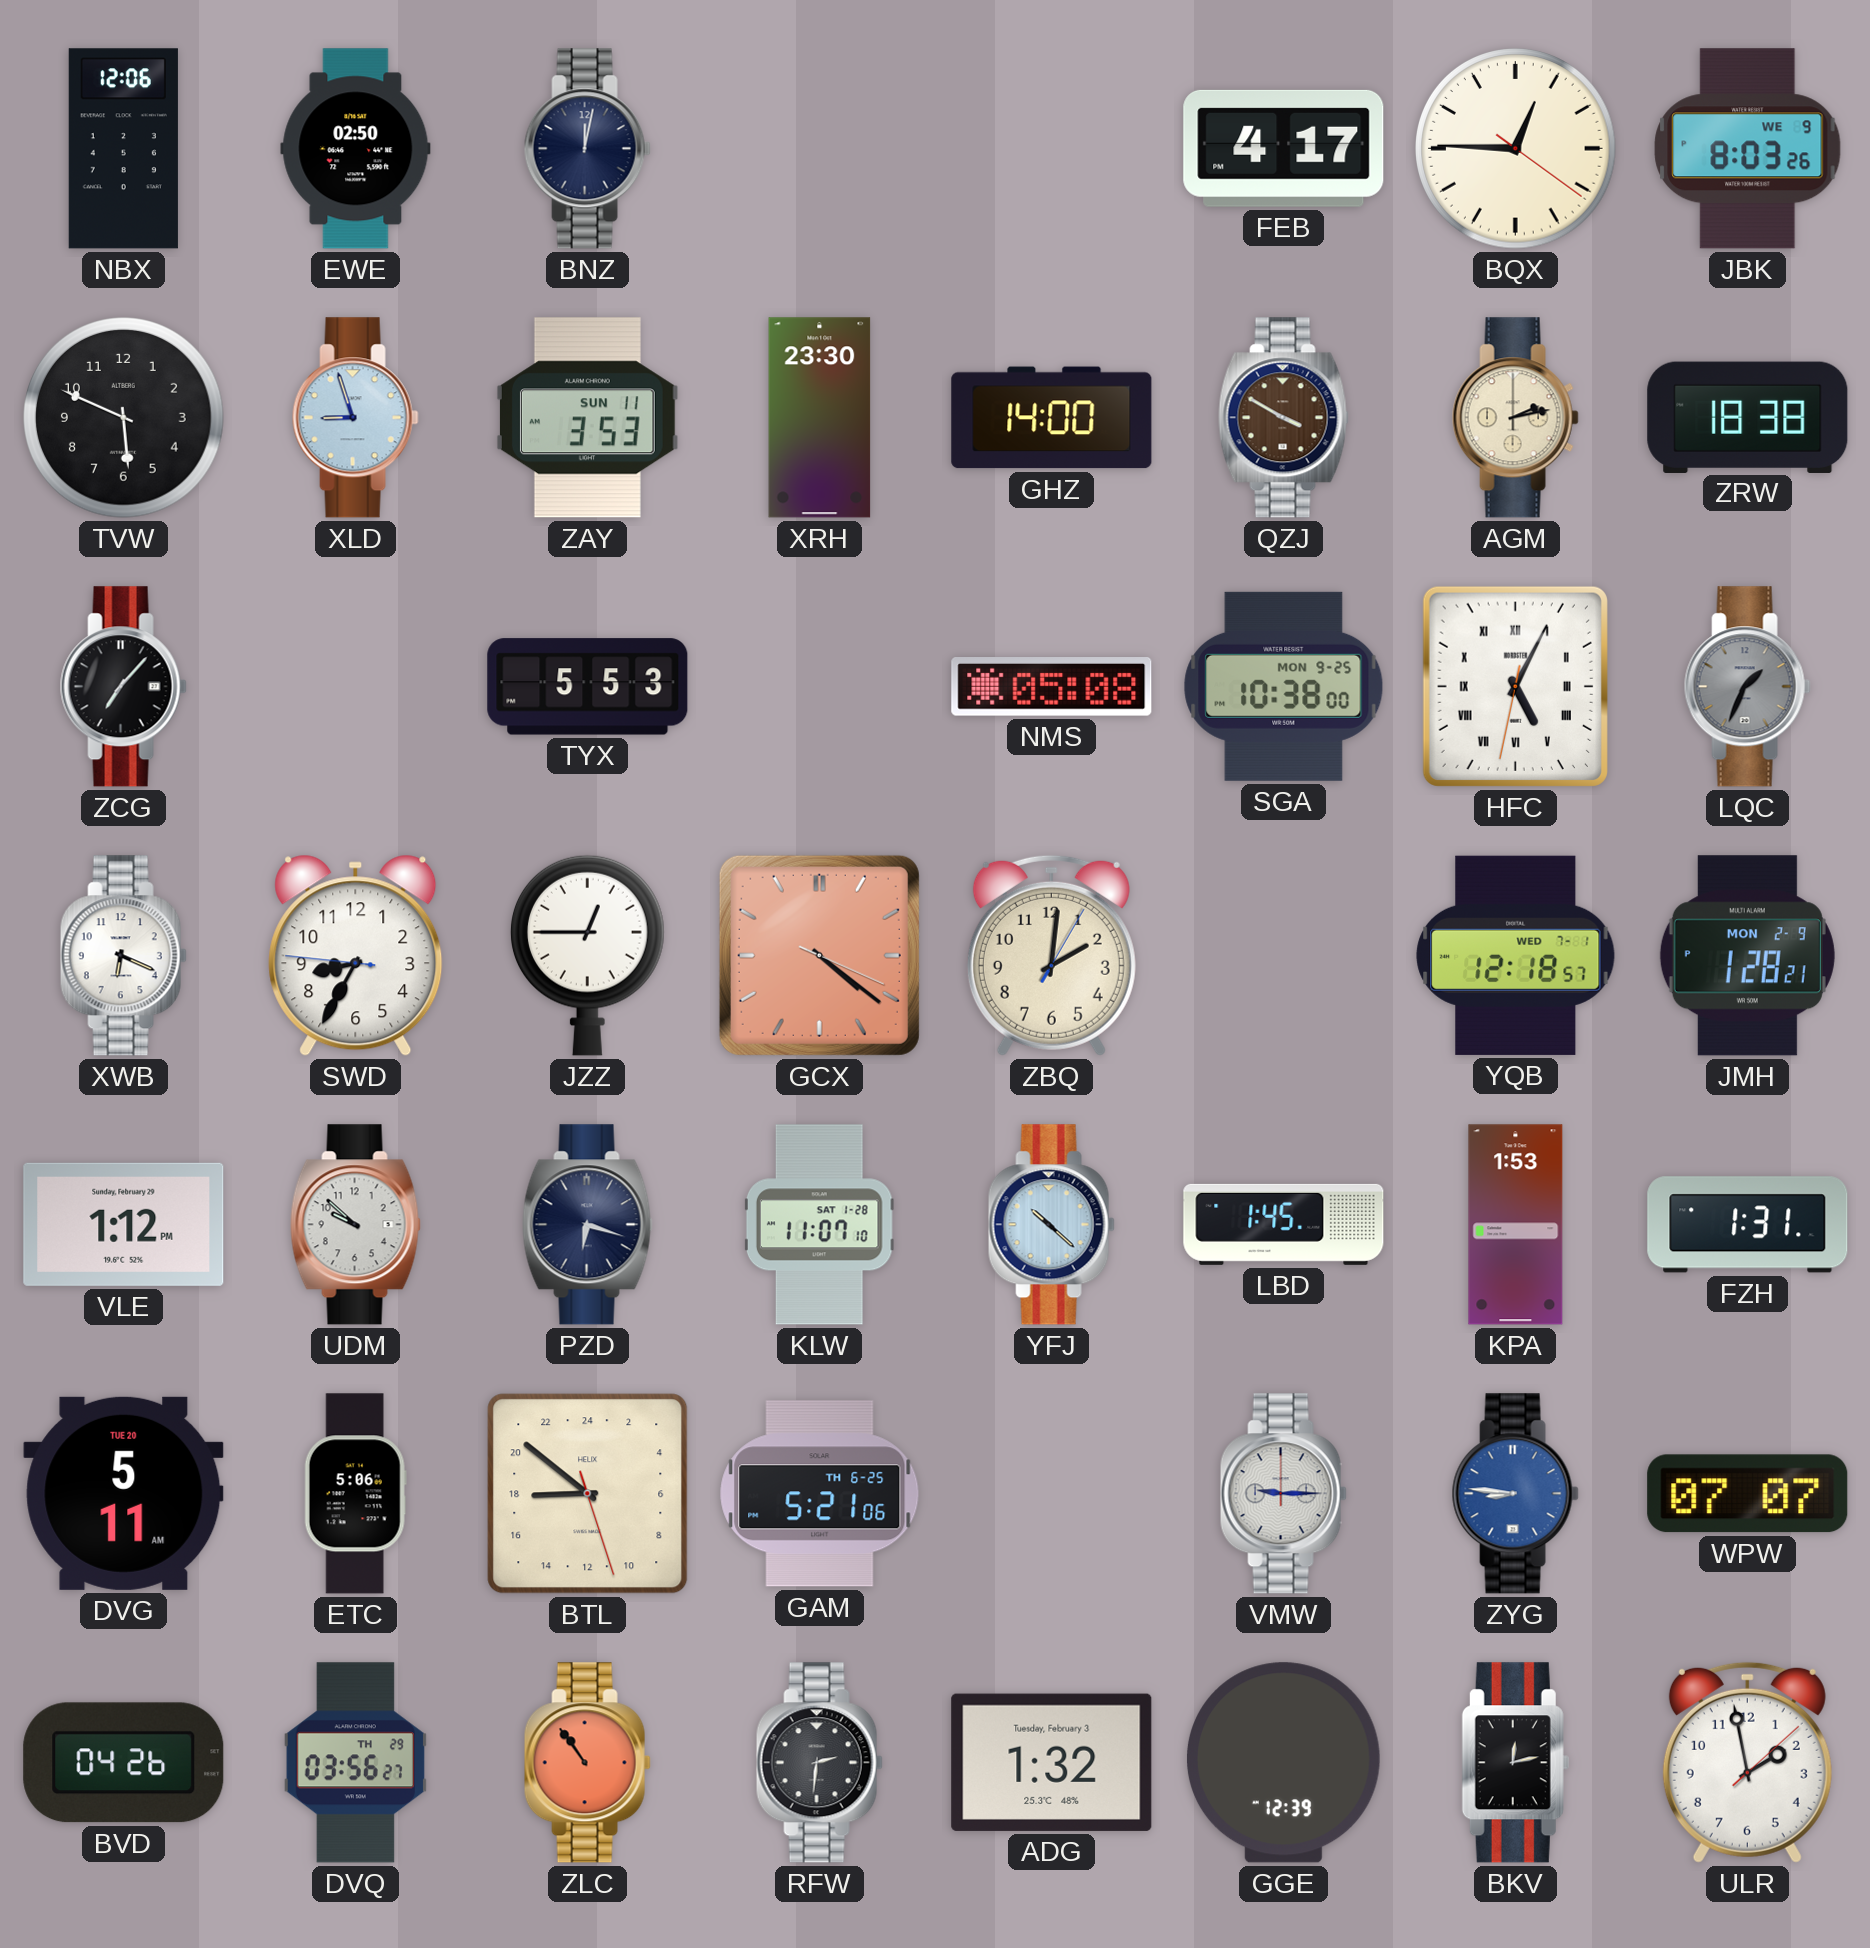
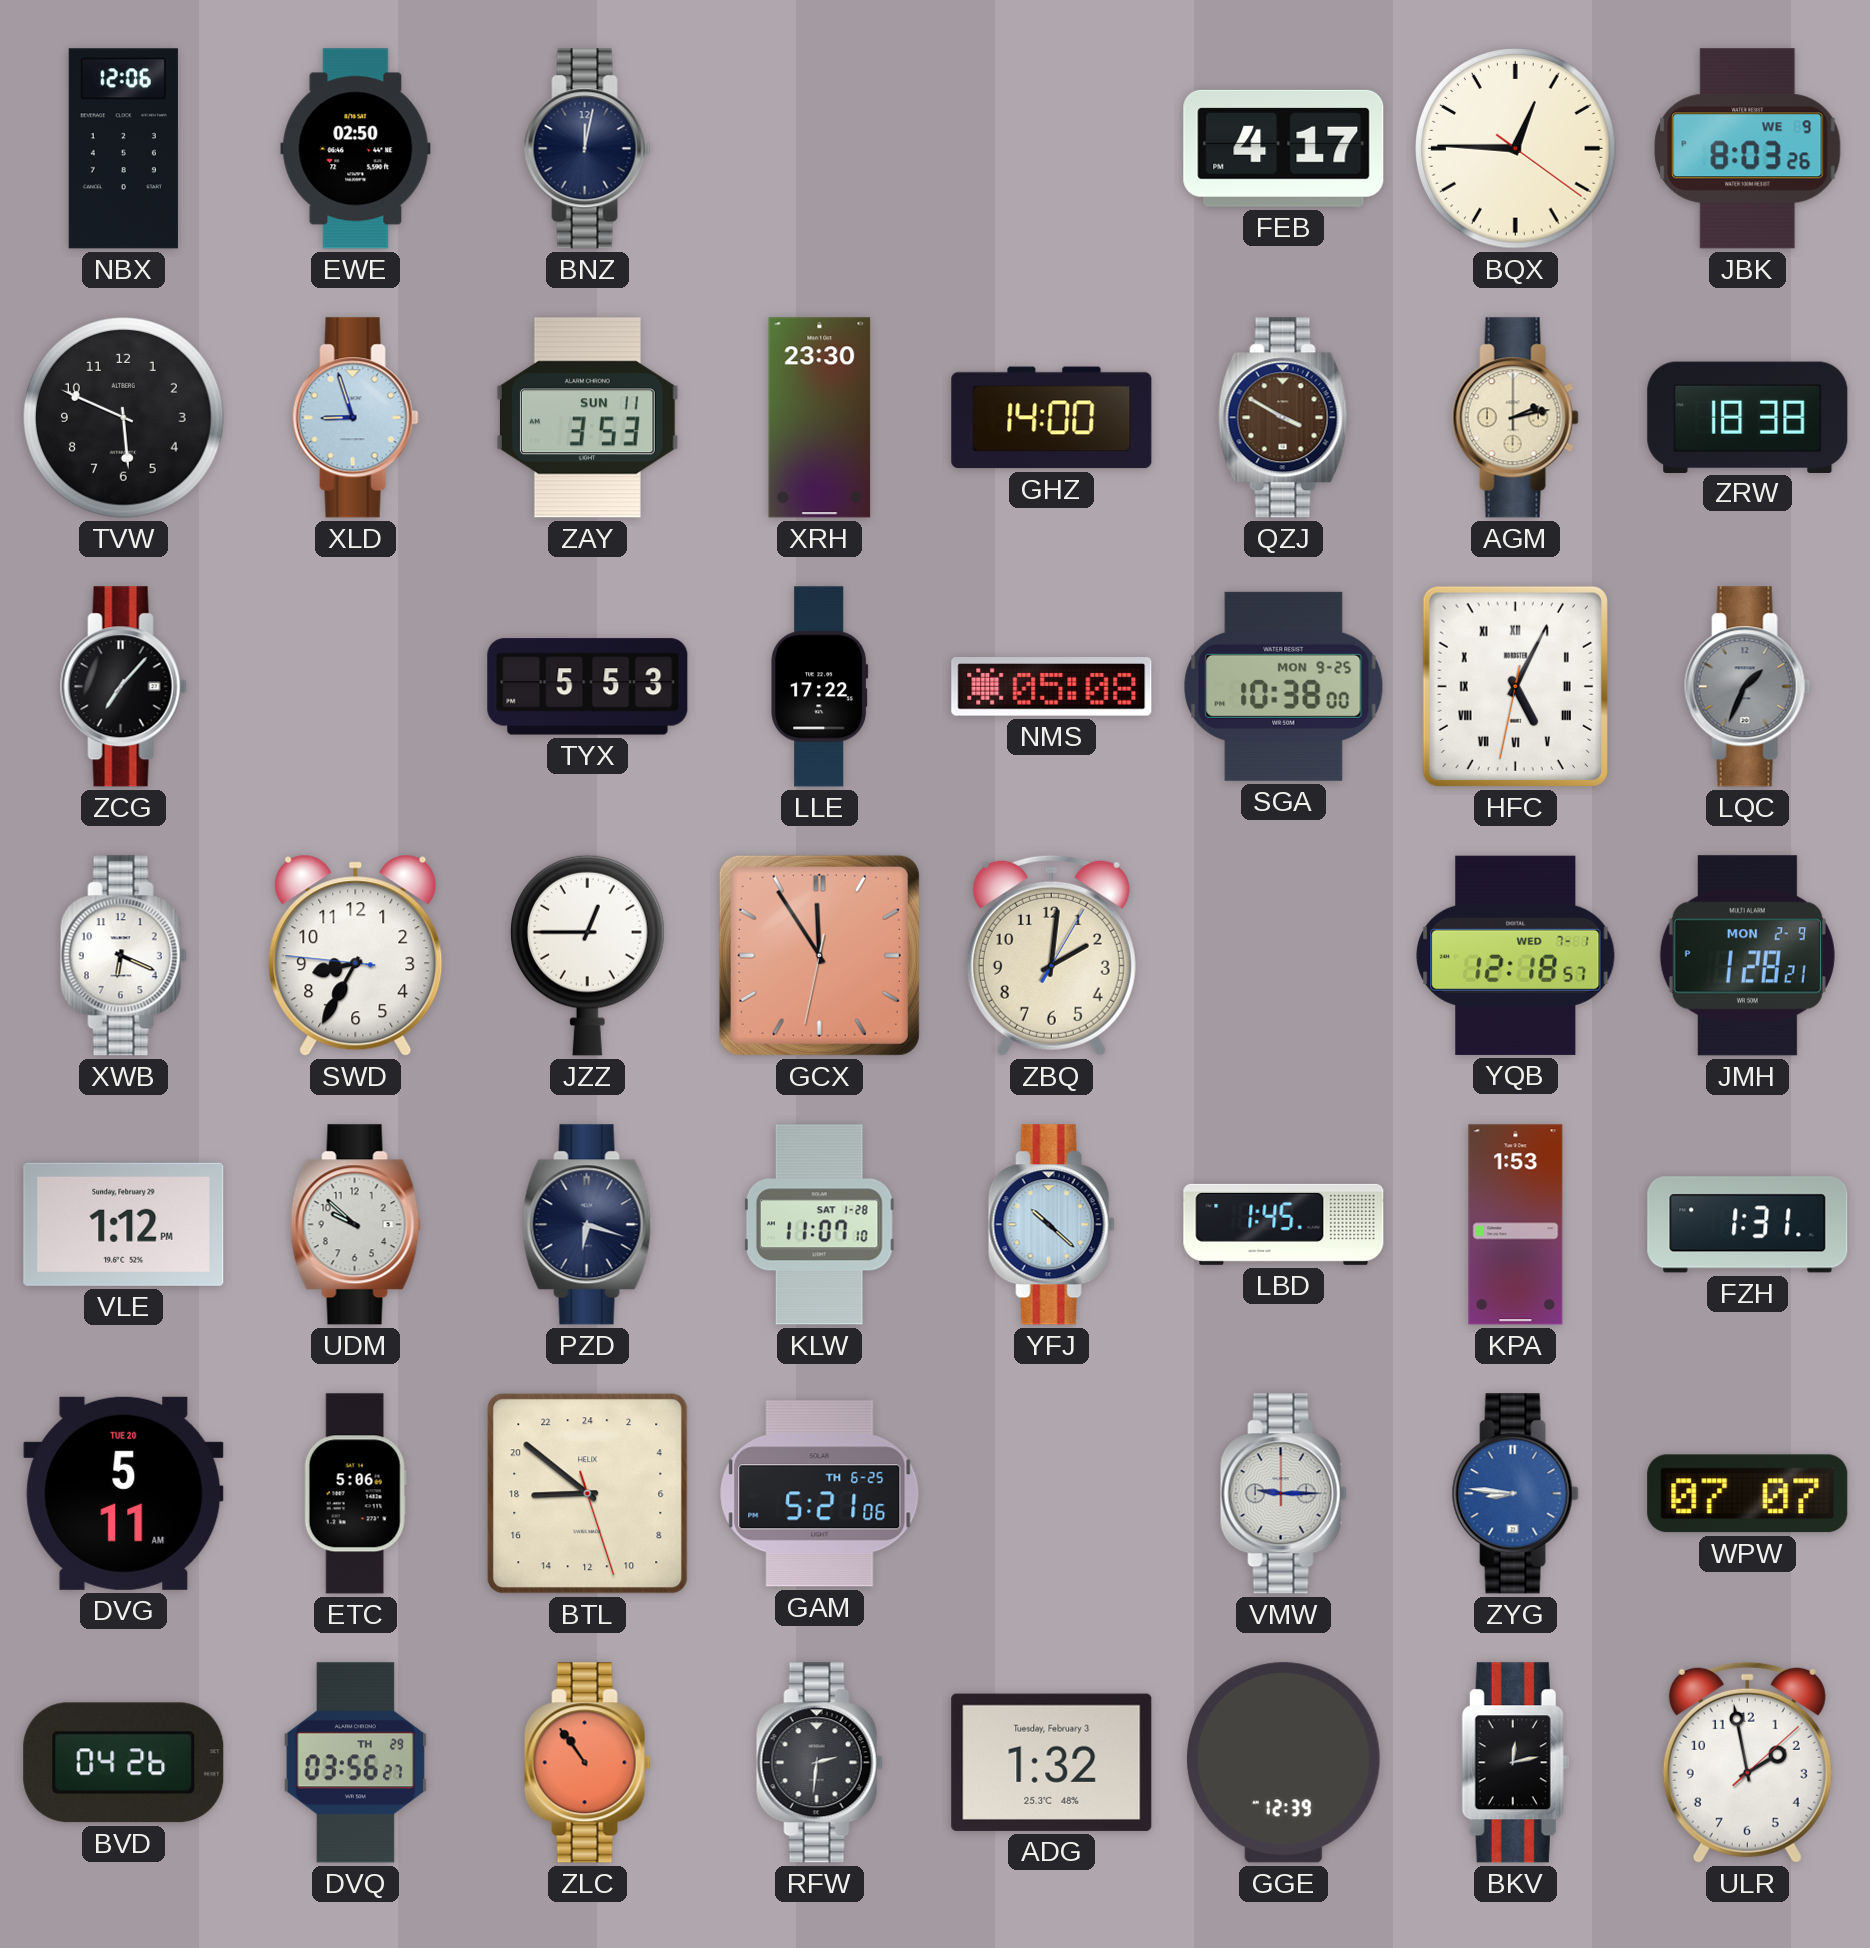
LLE: none -> 17:22
GCX: 4:21 -> 11:54
